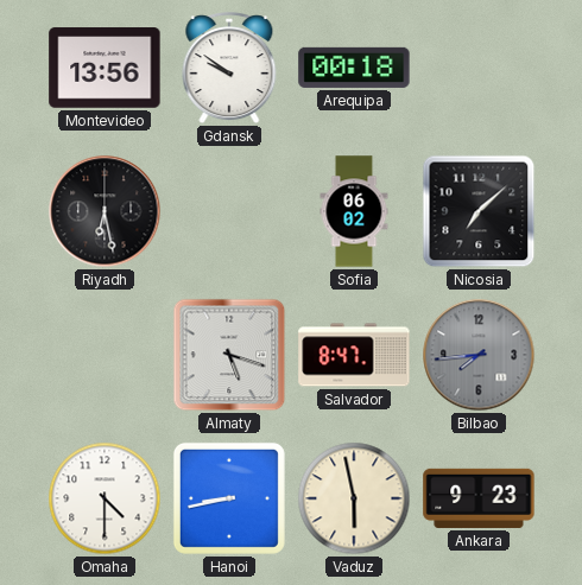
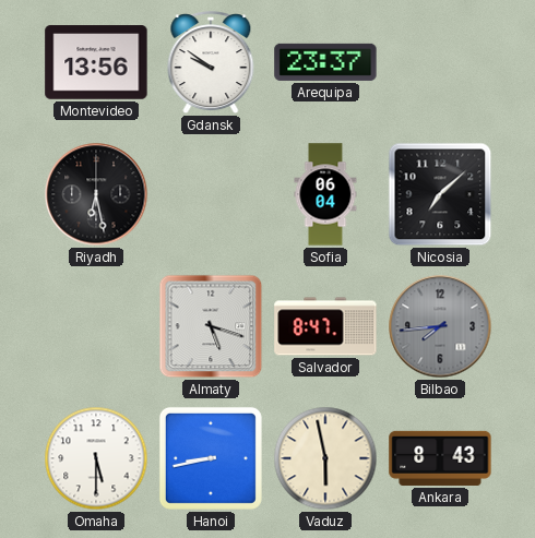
Arequipa: 00:18 -> 23:37
Sofia: 06:02 -> 06:04
Omaha: 4:30 -> 5:30
Ankara: 9:23 -> 8:43
